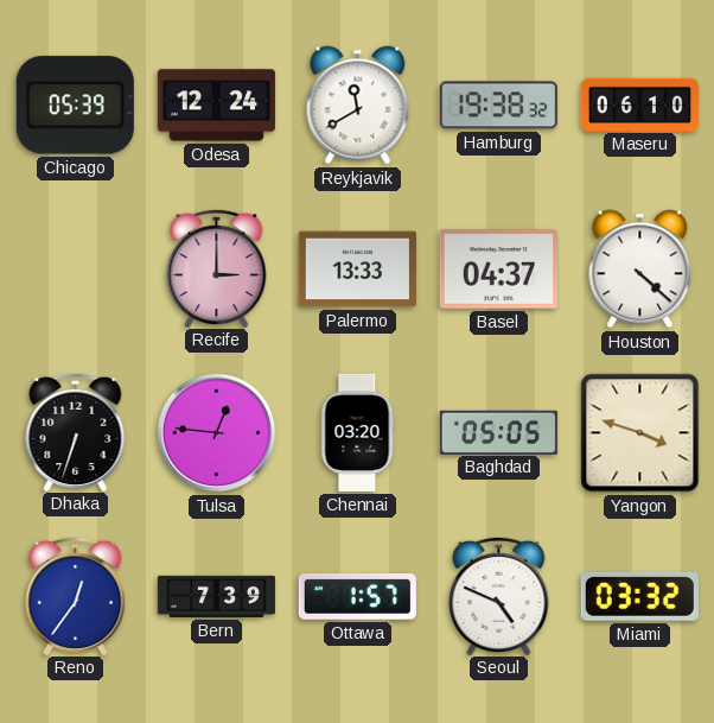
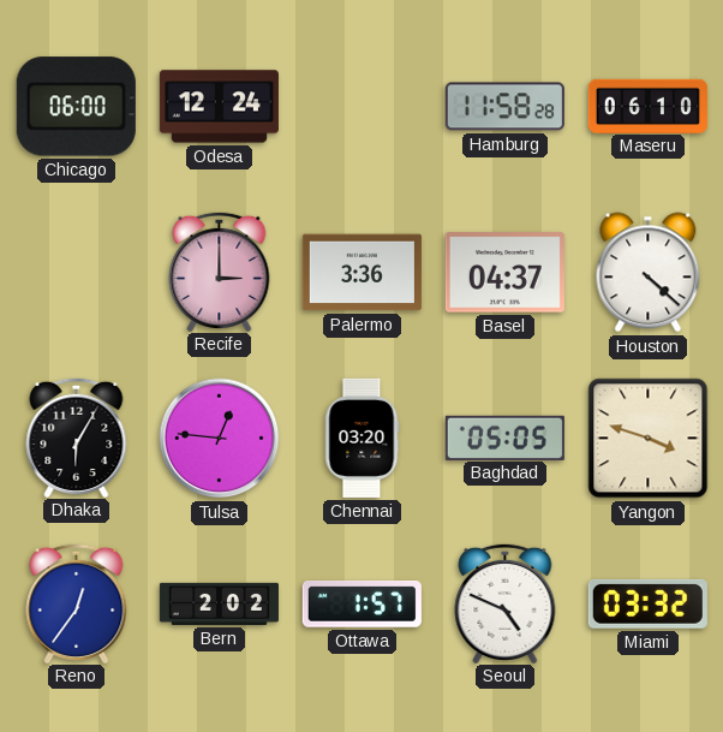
Chicago: 05:39 -> 06:00
Reykjavik: 11:40 -> none
Hamburg: 19:38 -> 11:58
Palermo: 13:33 -> 3:36
Dhaka: 6:33 -> 6:05
Bern: 7:39 -> 2:02
